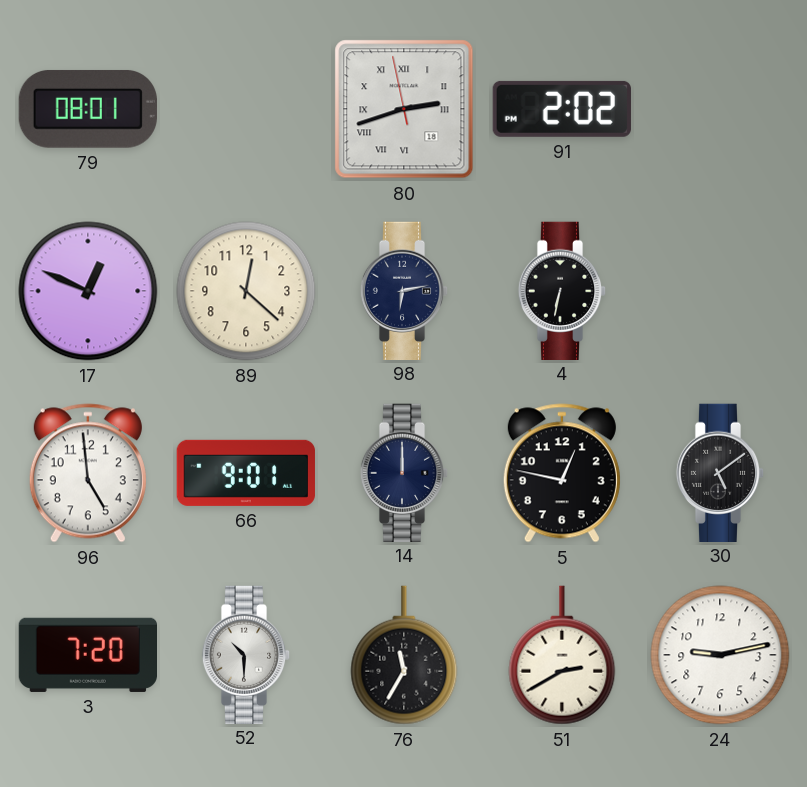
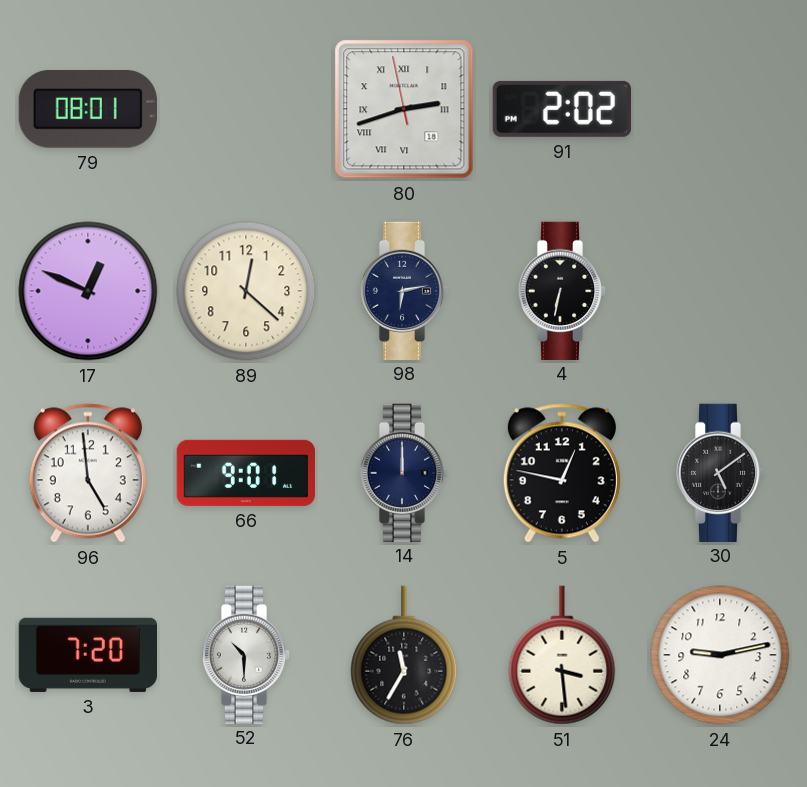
51: 2:40 -> 3:29
